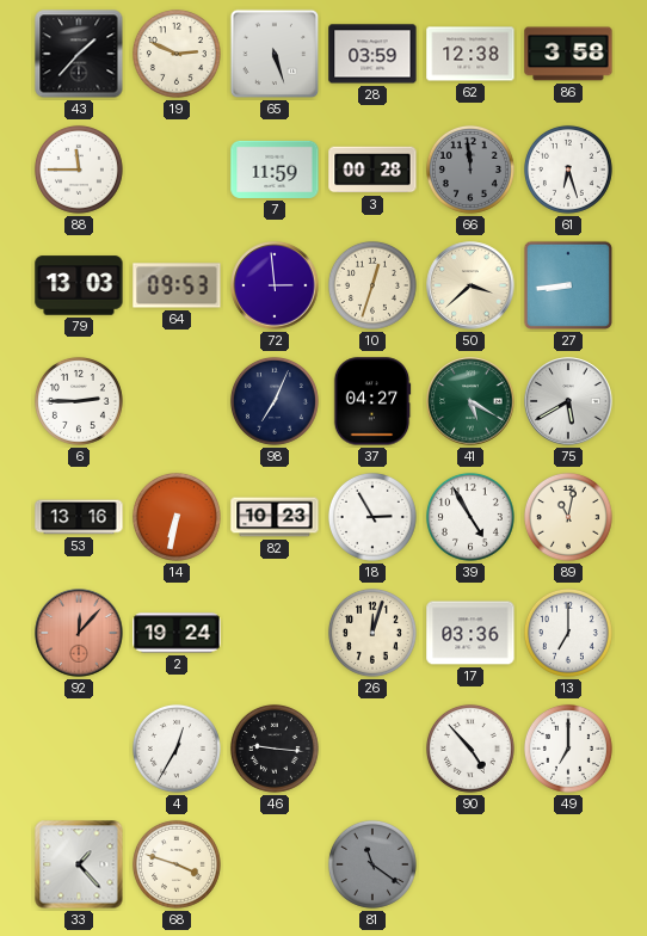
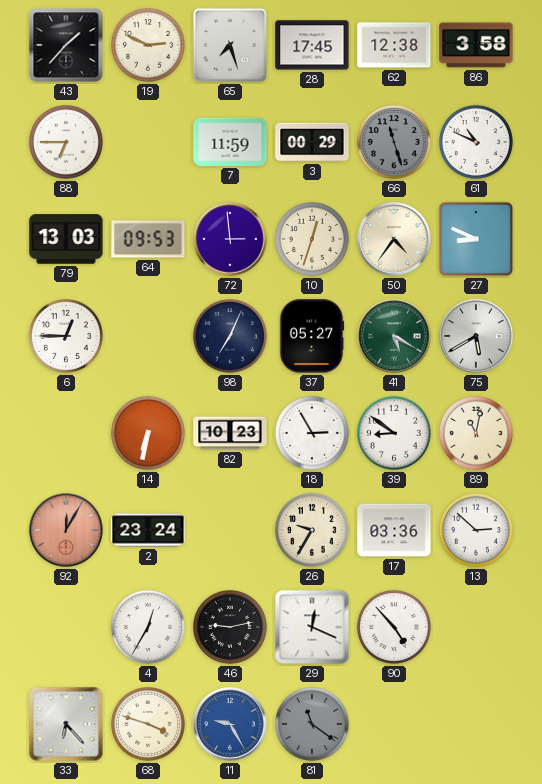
65: 5:27 -> 7:27
28: 03:59 -> 17:45
88: 11:45 -> 6:45
3: 00:28 -> 00:29
66: 11:59 -> 11:27
61: 6:27 -> 10:49
50: 3:38 -> 4:36
27: 8:44 -> 8:49
6: 2:45 -> 12:45
37: 04:27 -> 05:27
53: 13:16 -> none
39: 4:55 -> 8:51
92: 12:07 -> 12:05
2: 19:24 -> 23:24
26: 12:03 -> 9:35
13: 7:00 -> 2:52
46: 9:16 -> 9:13
29: none -> 12:19
49: 7:00 -> none
33: 1:23 -> 6:23
11: none -> 9:25
